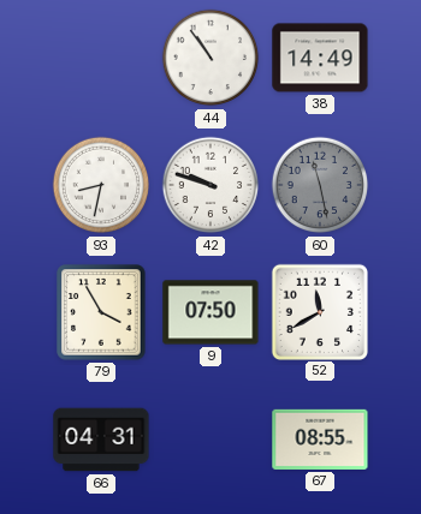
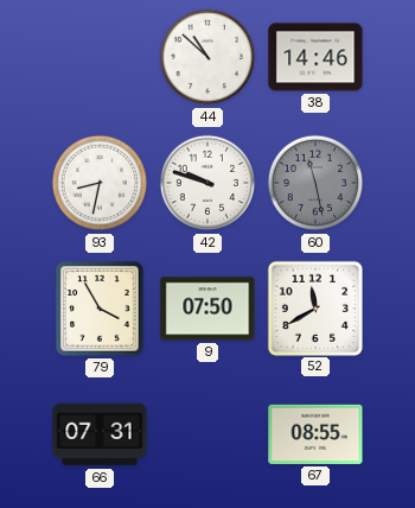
44: 10:54 -> 10:52
38: 14:49 -> 14:46
66: 04:31 -> 07:31
